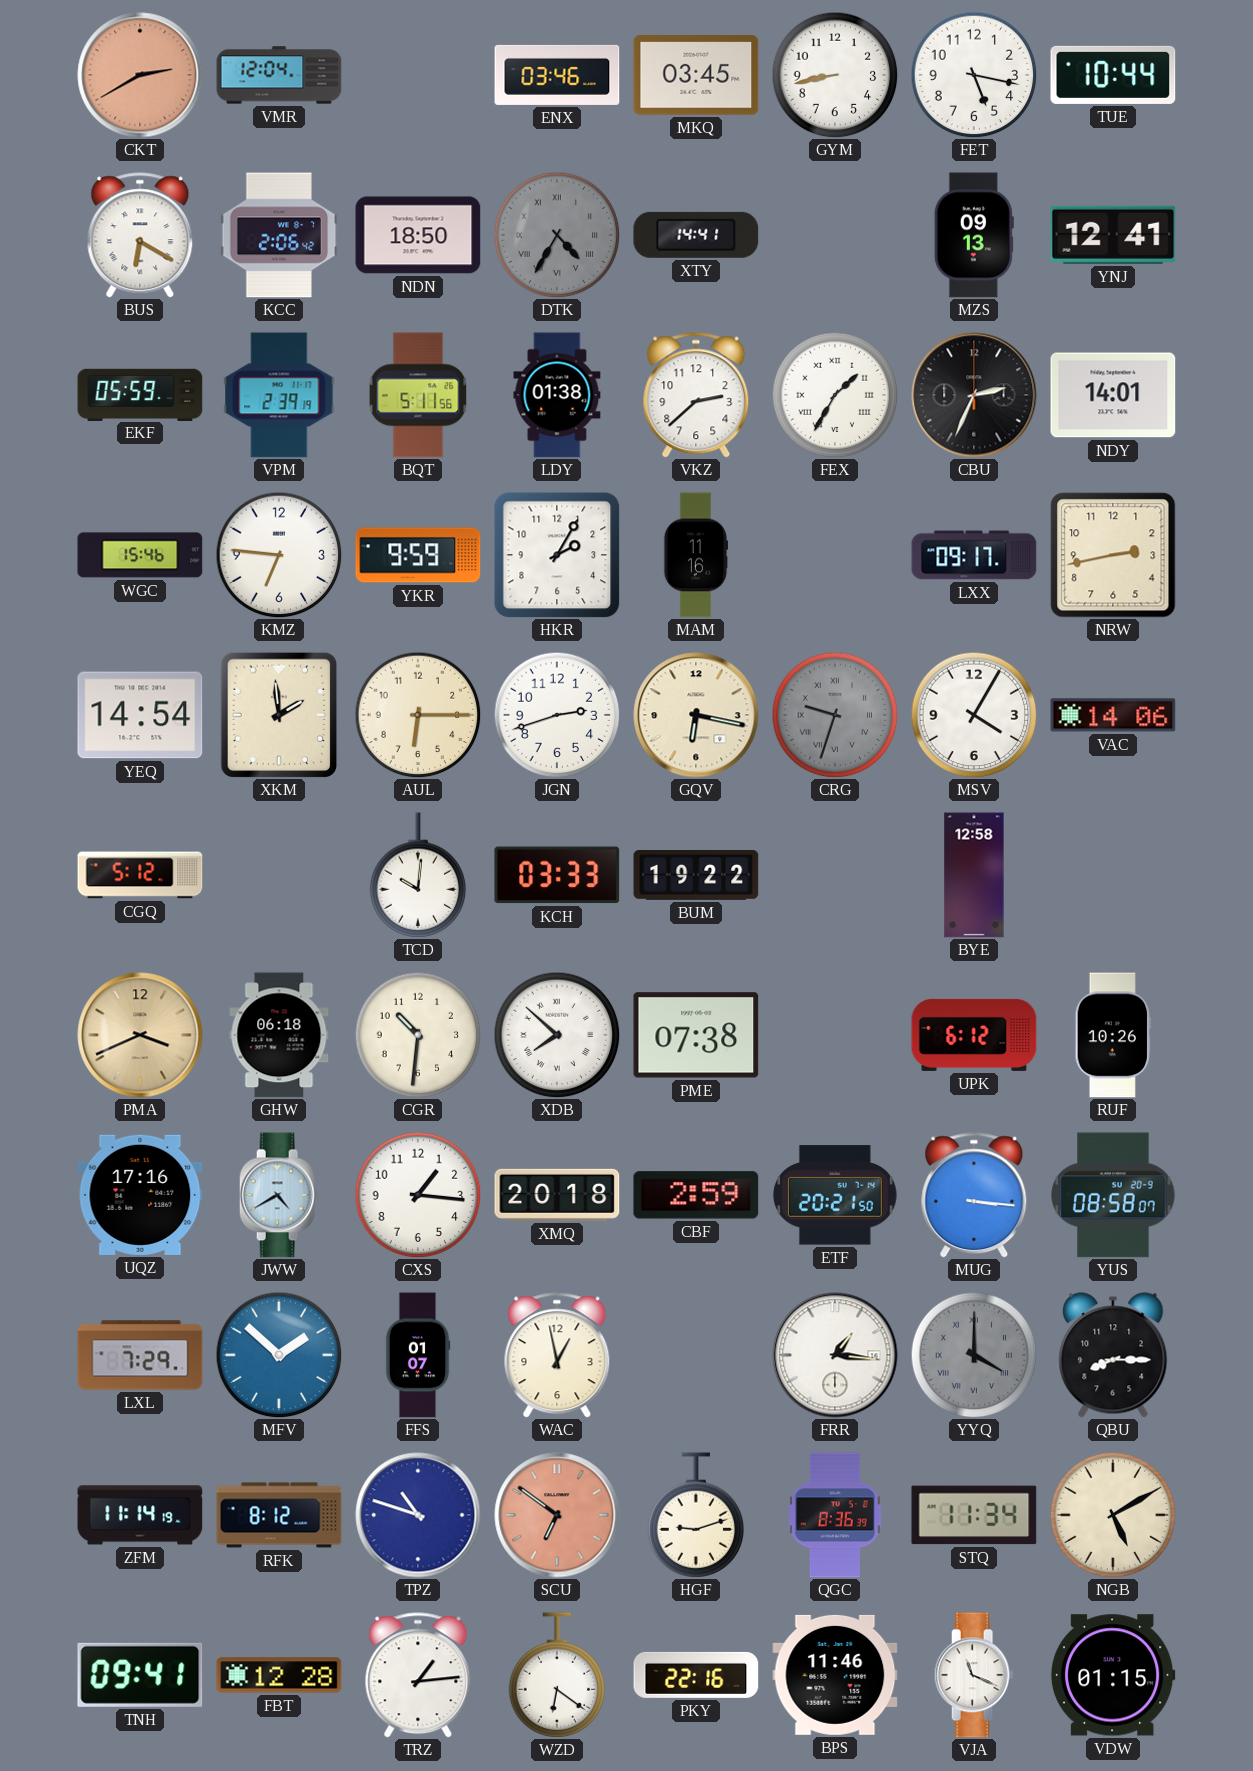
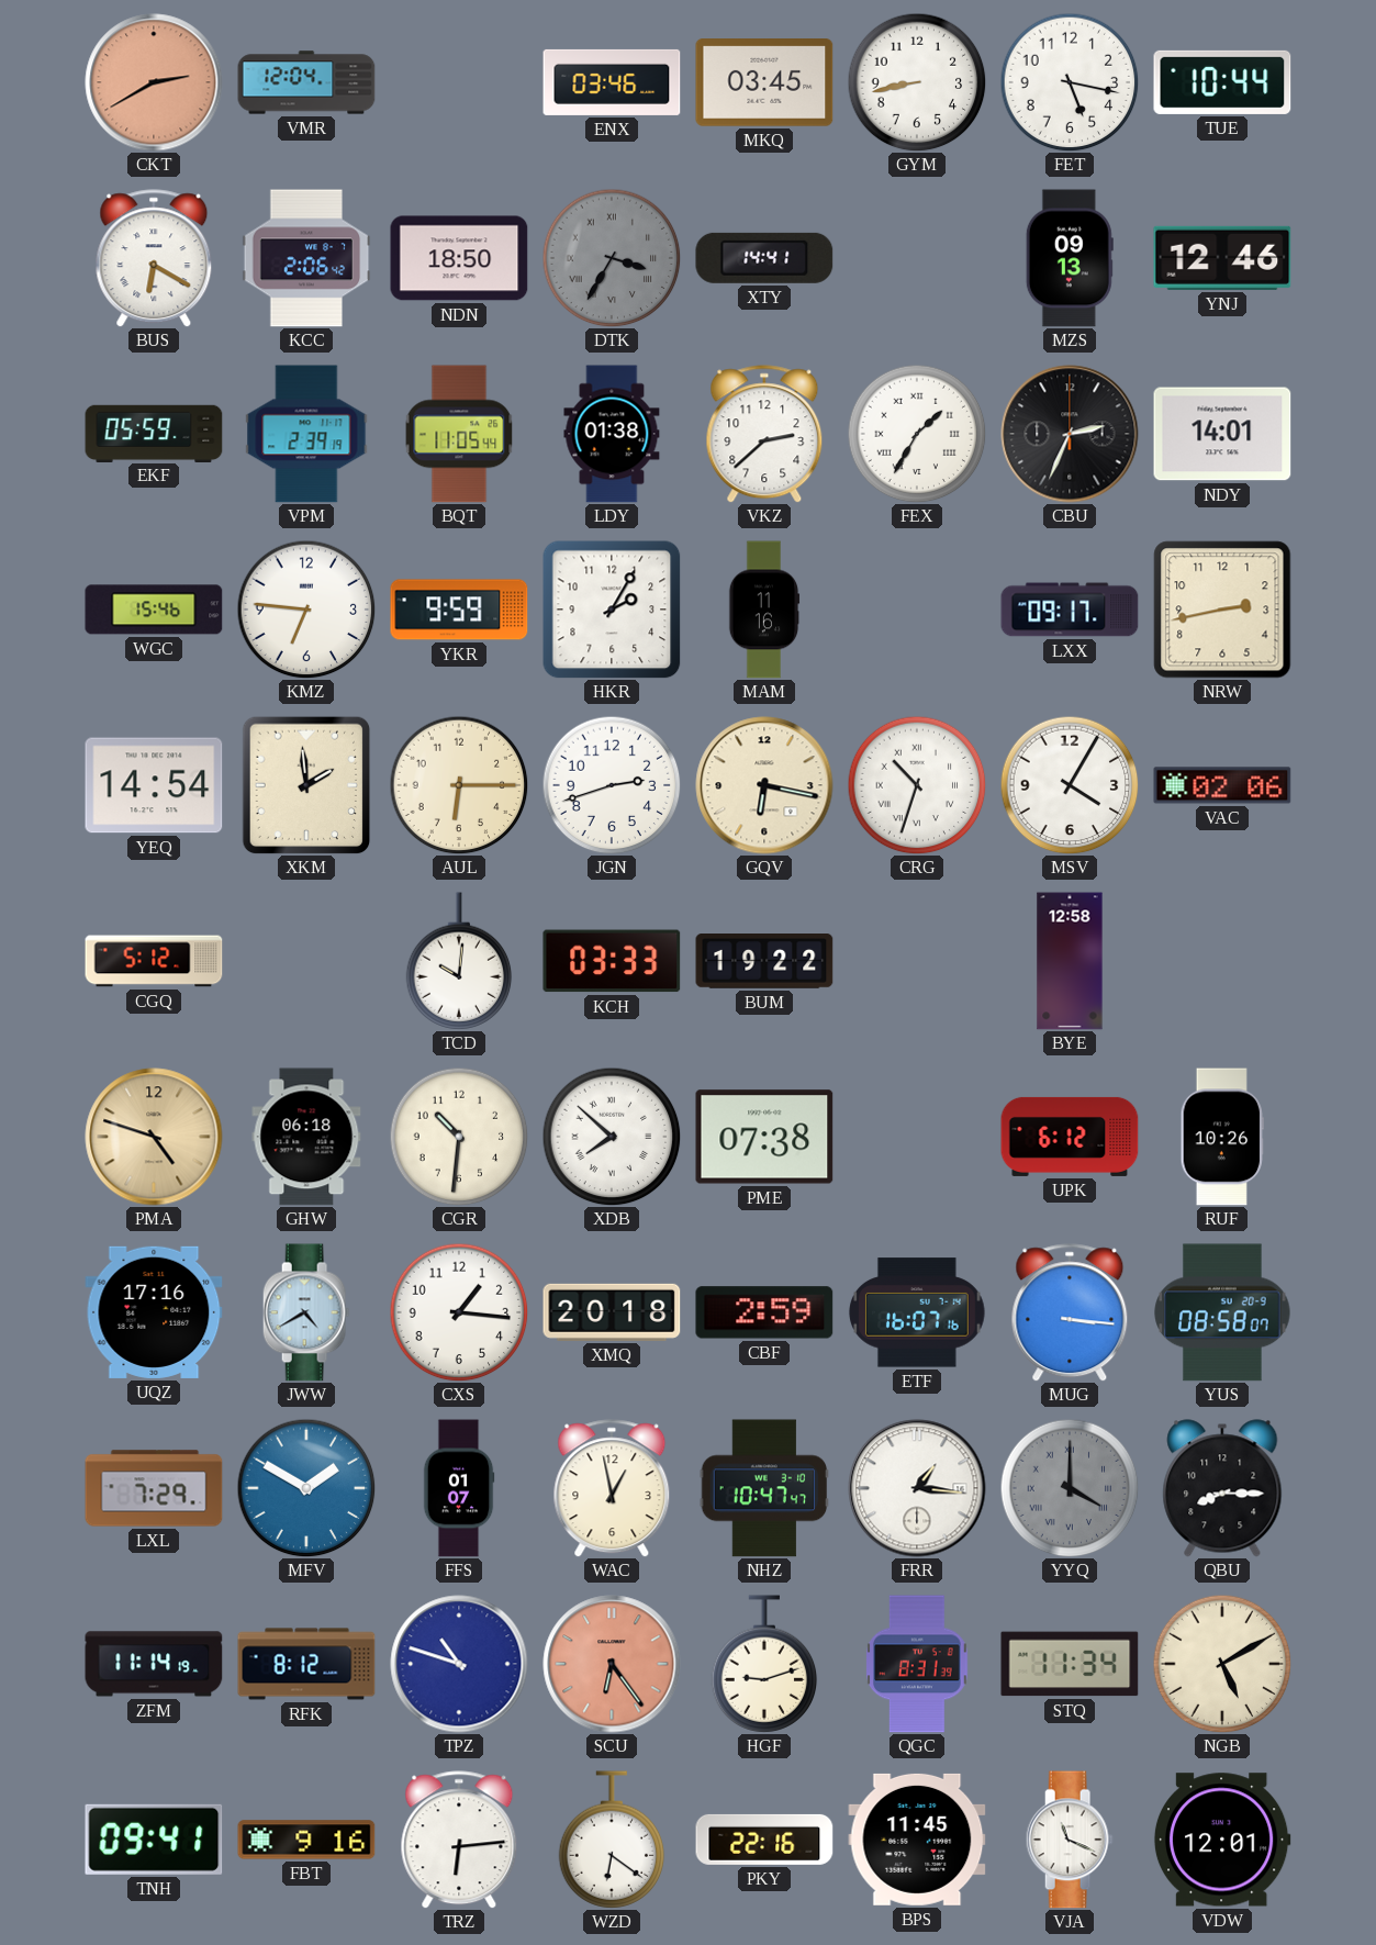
DTK: 4:35 -> 3:35
YNJ: 12:41 -> 12:46
BQT: 5:11 -> 11:05
CRG: 9:33 -> 10:33
CRG dial: grey -> white
VAC: 14:06 -> 02:06
PMA: 3:41 -> 4:48
ETF: 20:21 -> 16:07
MFV: 1:52 -> 1:50
NHZ: none -> 10:47
SCU: 6:51 -> 6:24
QGC: 8:36 -> 8:31
FBT: 12:28 -> 9:16
TRZ: 1:14 -> 6:14
BPS: 11:46 -> 11:45
VDW: 01:15 -> 12:01
